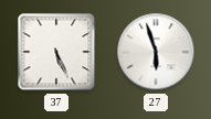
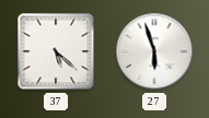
37: 5:26 -> 5:22
